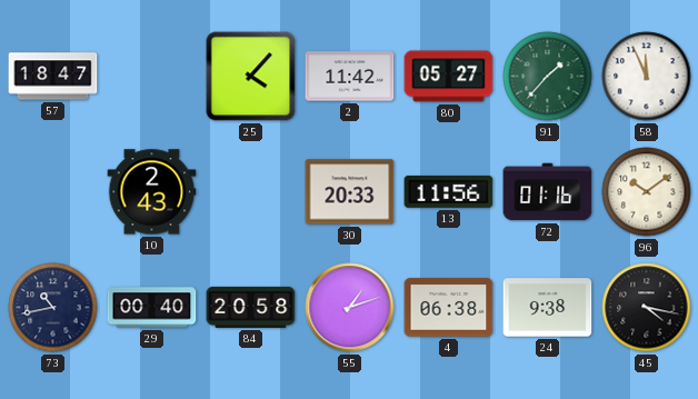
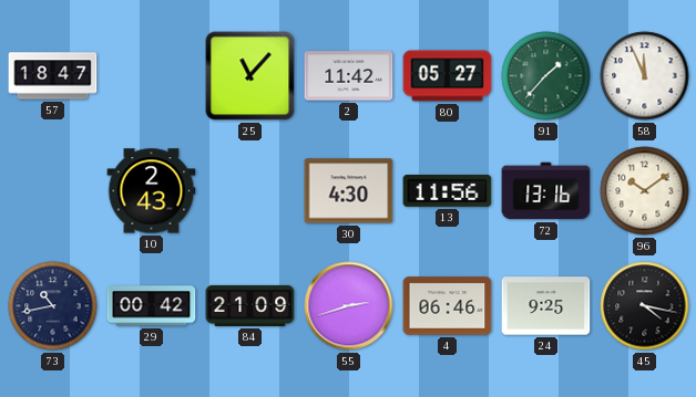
25: 4:07 -> 11:07
30: 20:33 -> 4:30
72: 01:16 -> 13:16
29: 00:40 -> 00:42
84: 20:58 -> 21:09
55: 1:12 -> 2:42
4: 06:38 -> 06:46
24: 9:38 -> 9:25
